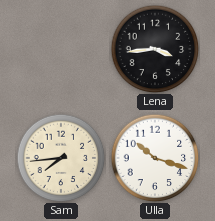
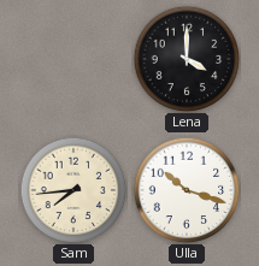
Lena: 3:44 -> 4:00
